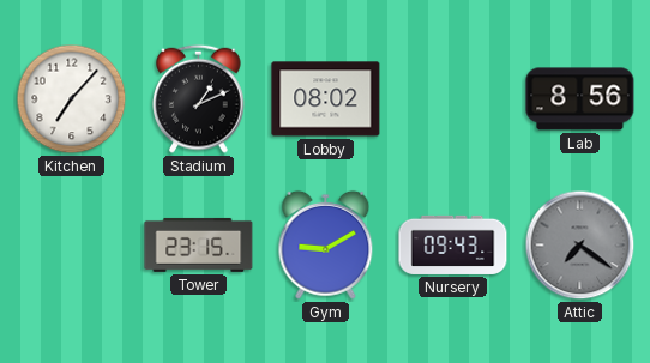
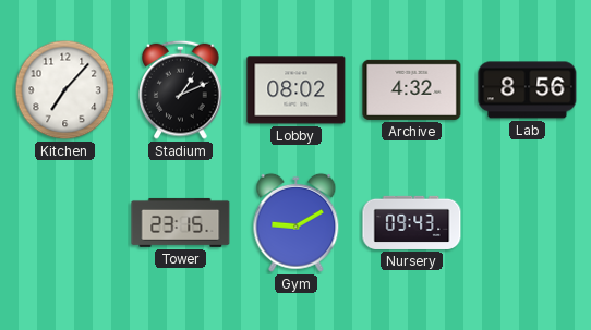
Archive: none -> 4:32
Attic: 7:21 -> none
